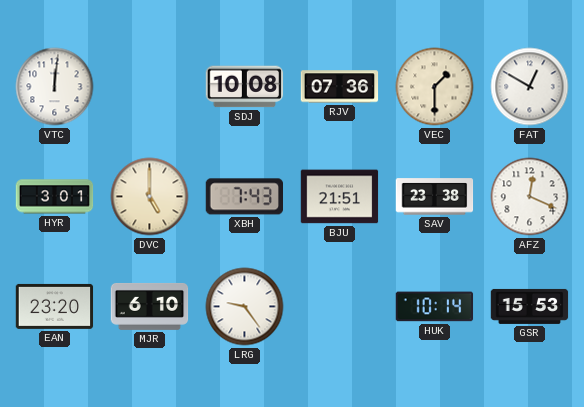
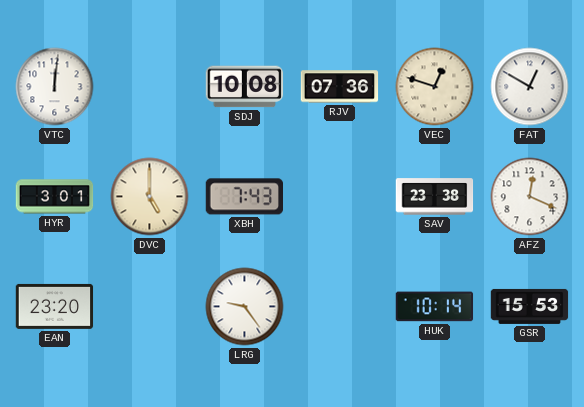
VEC: 1:30 -> 12:48
BJU: 21:51 -> none
MJR: 6:10 -> none
